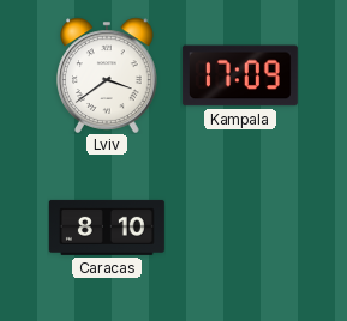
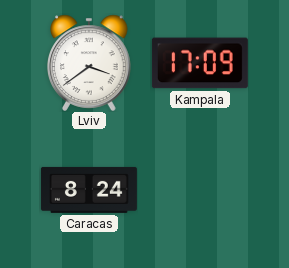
Caracas: 8:10 -> 8:24
